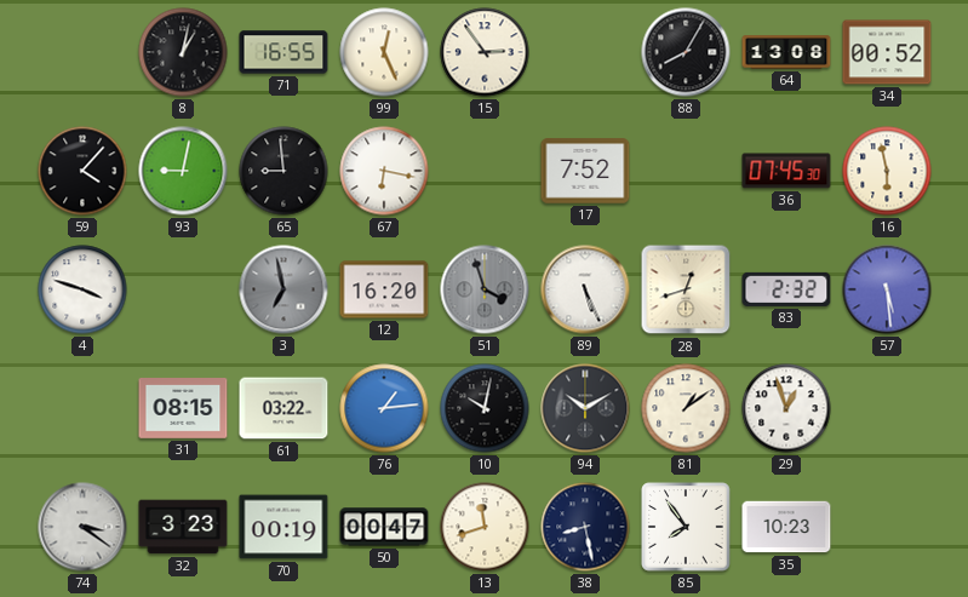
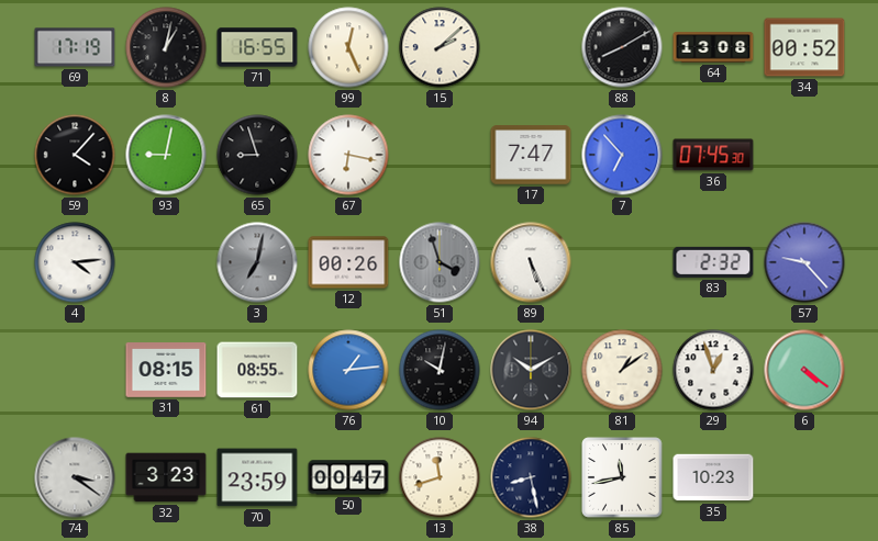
69: none -> 17:19
15: 2:54 -> 2:08
88: 8:05 -> 8:10
65: 8:59 -> 8:57
17: 7:52 -> 7:47
7: none -> 6:53
16: 5:58 -> none
4: 3:48 -> 4:14
3: 6:58 -> 7:02
12: 16:20 -> 00:26
28: 12:42 -> none
57: 5:29 -> 9:23
61: 03:22 -> 08:55
6: none -> 4:21
70: 00:19 -> 23:59
85: 7:54 -> 11:43
